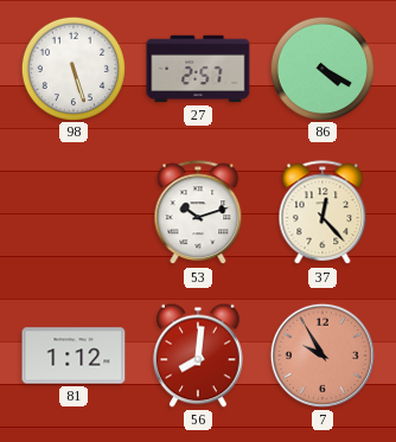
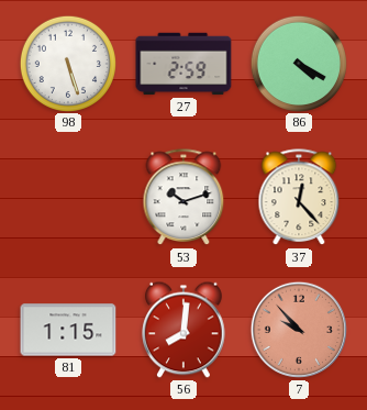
27: 2:57 -> 2:59
81: 1:12 -> 1:15
7: 9:55 -> 9:53
